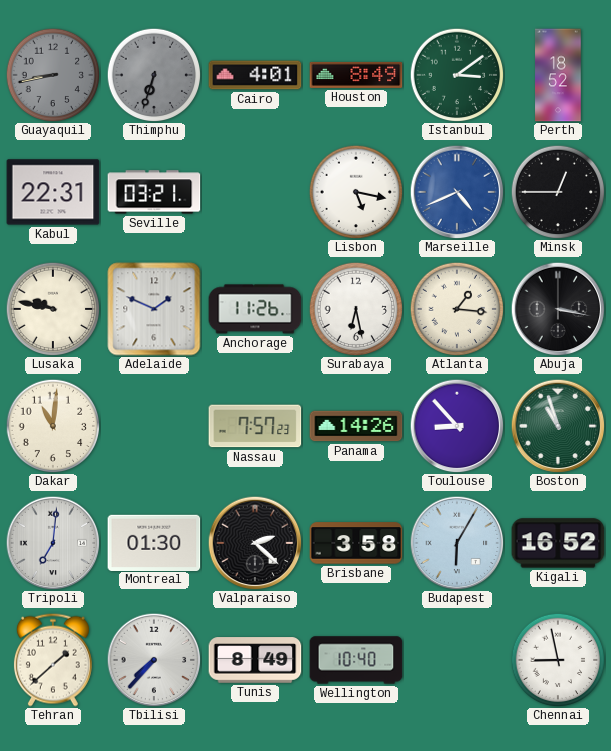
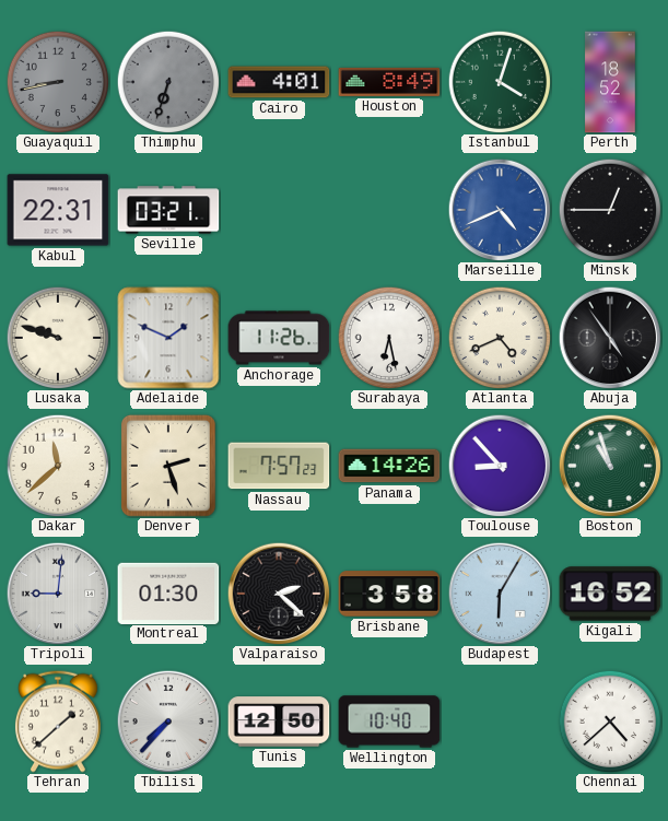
Istanbul: 3:09 -> 4:03
Lisbon: 5:17 -> none
Lusaka: 9:47 -> 9:48
Atlanta: 1:16 -> 4:41
Abuja: 3:17 -> 4:54
Dakar: 11:01 -> 11:38
Denver: none -> 2:27
Tripoli: 7:01 -> 9:01
Tunis: 8:49 -> 12:50
Chennai: 8:58 -> 4:38
